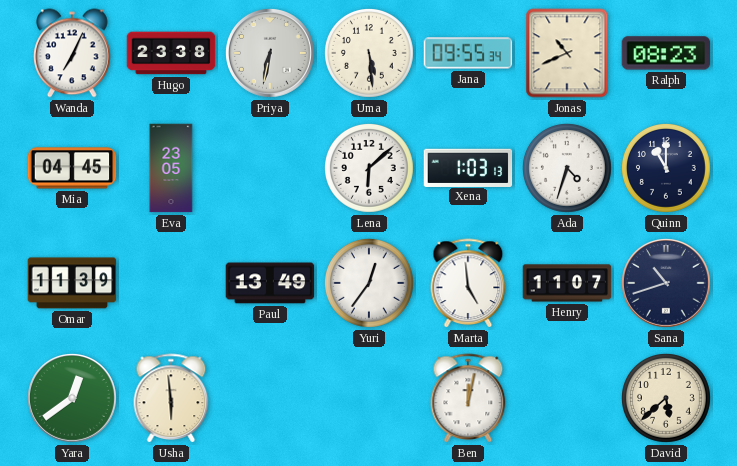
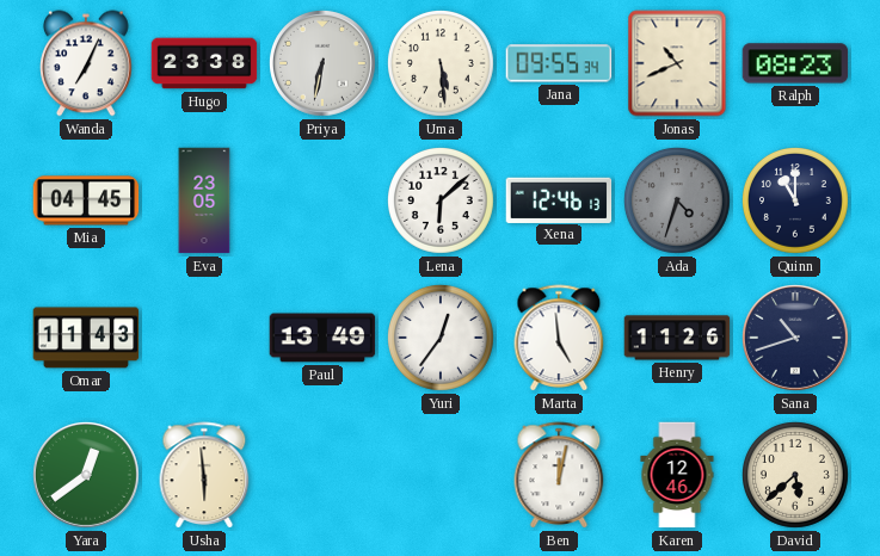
Xena: 1:03 -> 12:46
Ada dial: white -> grey
Omar: 11:39 -> 11:43
Henry: 11:07 -> 11:26
Karen: none -> 12:46
